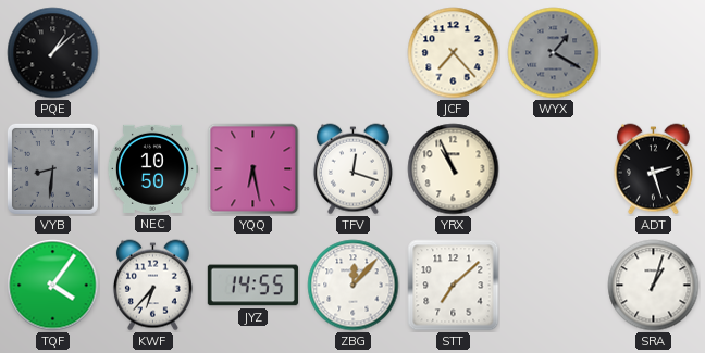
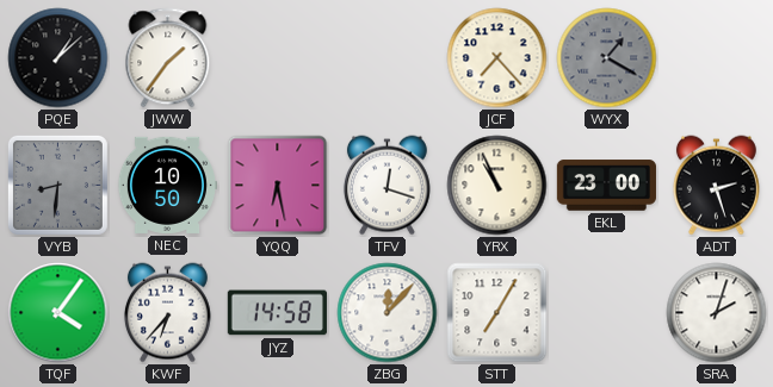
JWW: none -> 1:36
EKL: none -> 23:00
JYZ: 14:55 -> 14:58
STT: 7:08 -> 7:05
SRA: 1:03 -> 2:03
